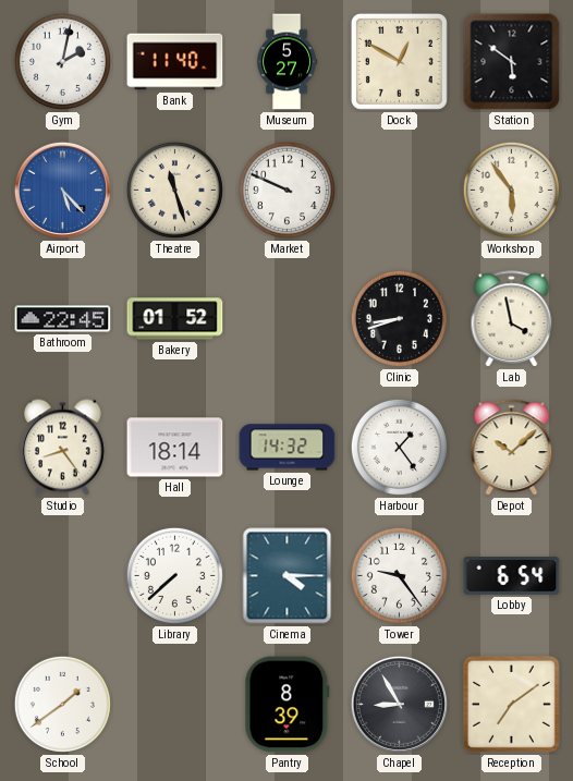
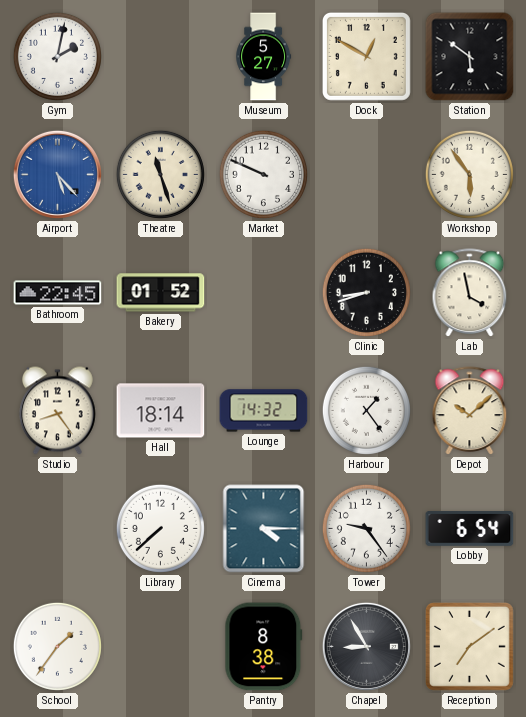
Bank: 11:40 -> none
School: 1:39 -> 1:36
Pantry: 8:39 -> 8:38
